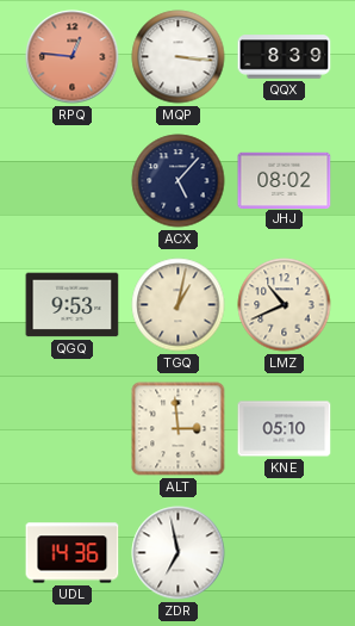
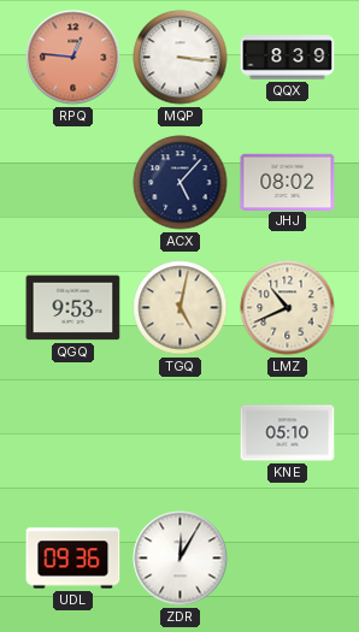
TGQ: 1:02 -> 5:02
ALT: 2:59 -> none
UDL: 14:36 -> 09:36
ZDR: 6:58 -> 12:05
